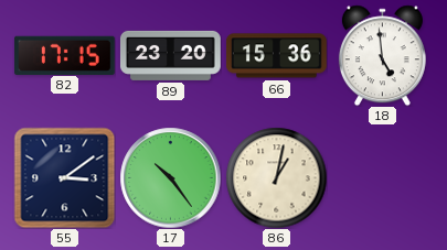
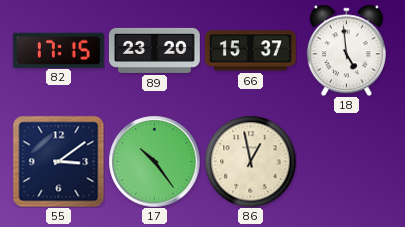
66: 15:36 -> 15:37
86: 1:02 -> 12:58
